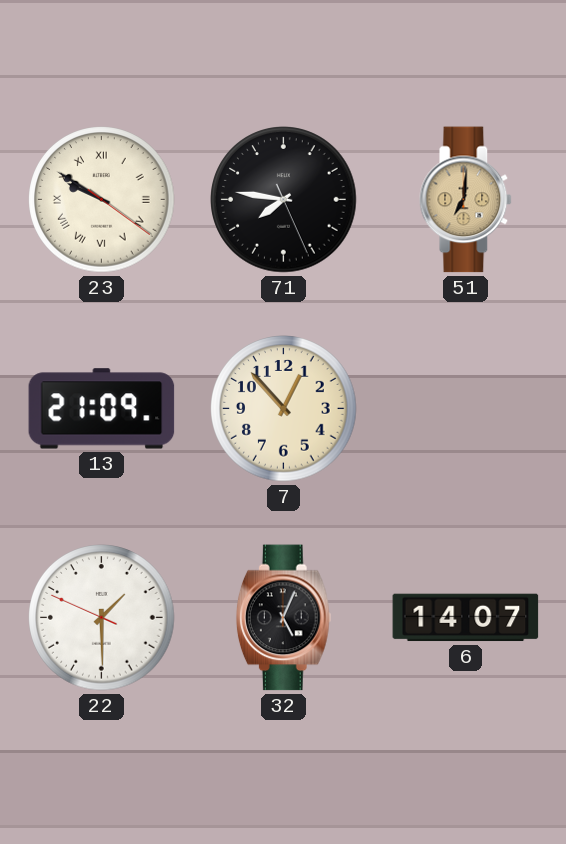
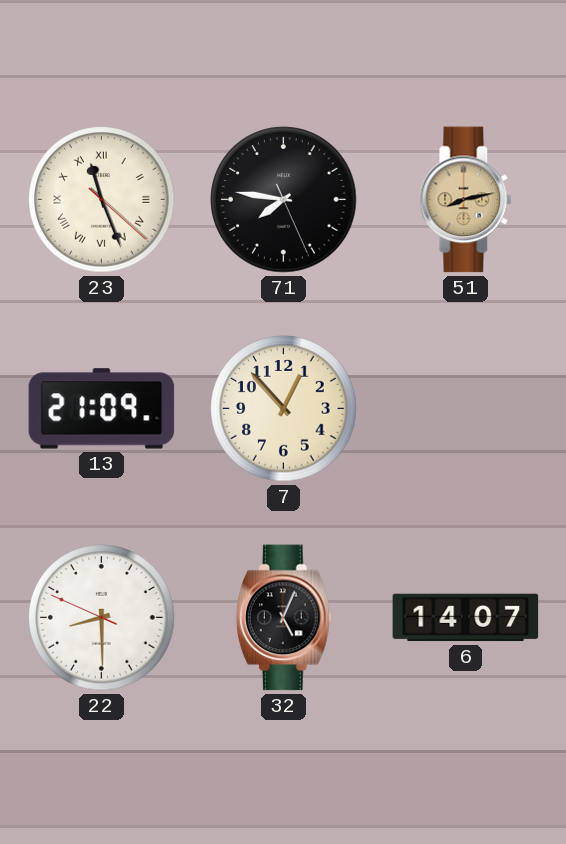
23: 9:50 -> 11:26
51: 7:01 -> 8:13
22: 1:29 -> 8:29
